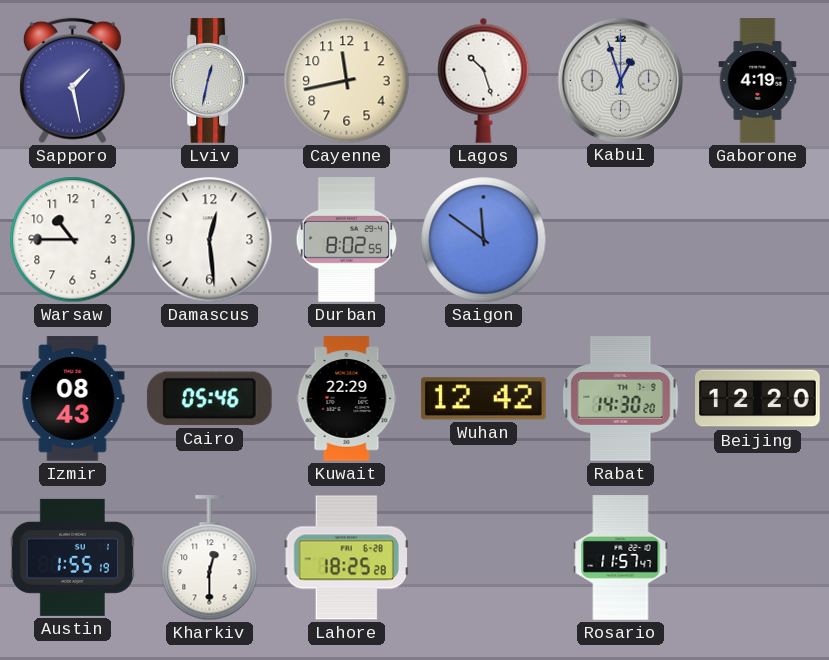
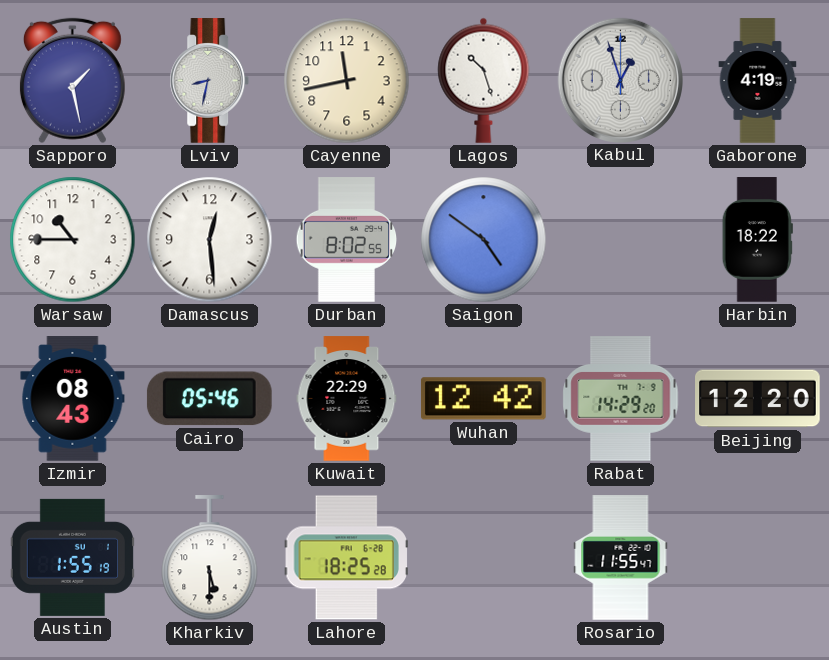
Lviv: 12:32 -> 8:32
Saigon: 11:51 -> 4:51
Harbin: none -> 18:22
Rabat: 14:30 -> 14:29
Kharkiv: 12:30 -> 5:30
Rosario: 11:57 -> 11:55
